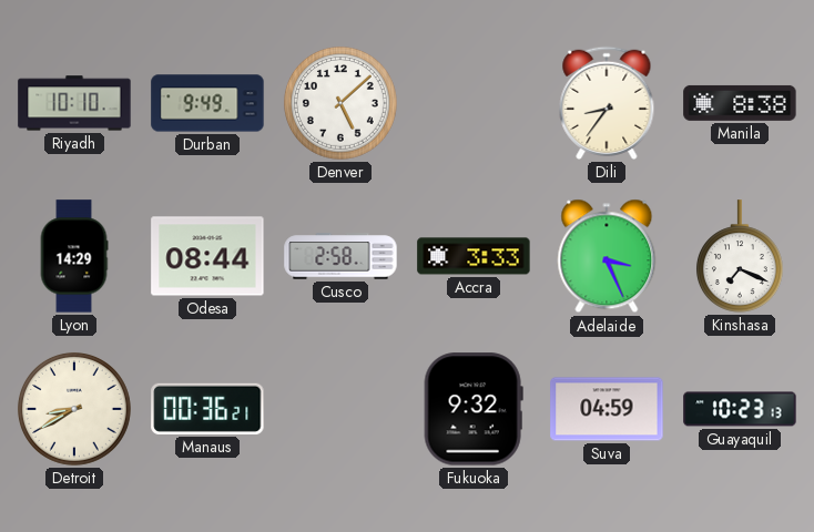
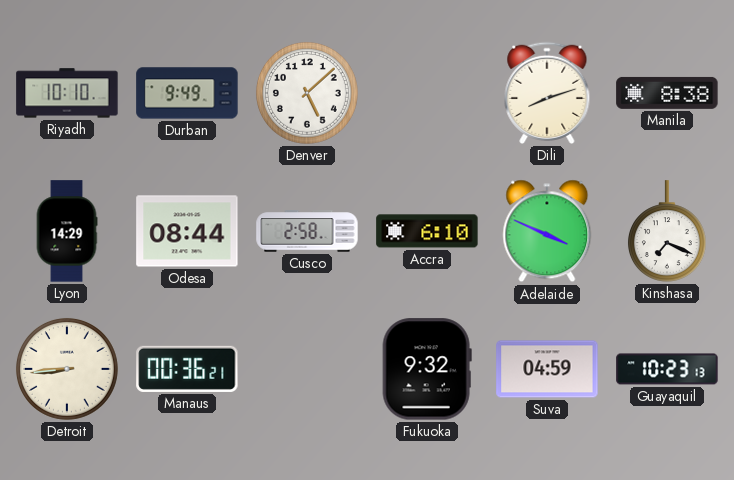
Dili: 8:36 -> 8:12
Accra: 3:33 -> 6:10
Adelaide: 3:26 -> 3:49
Detroit: 8:40 -> 8:44
